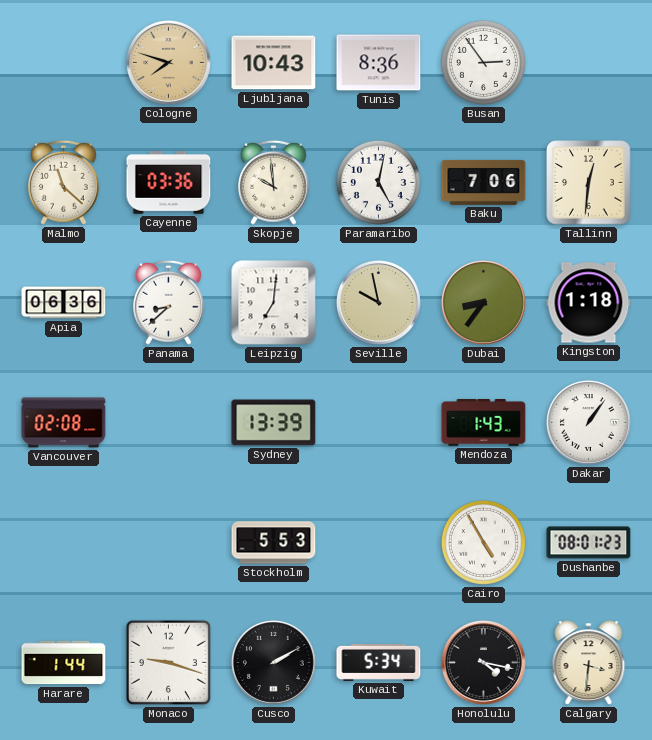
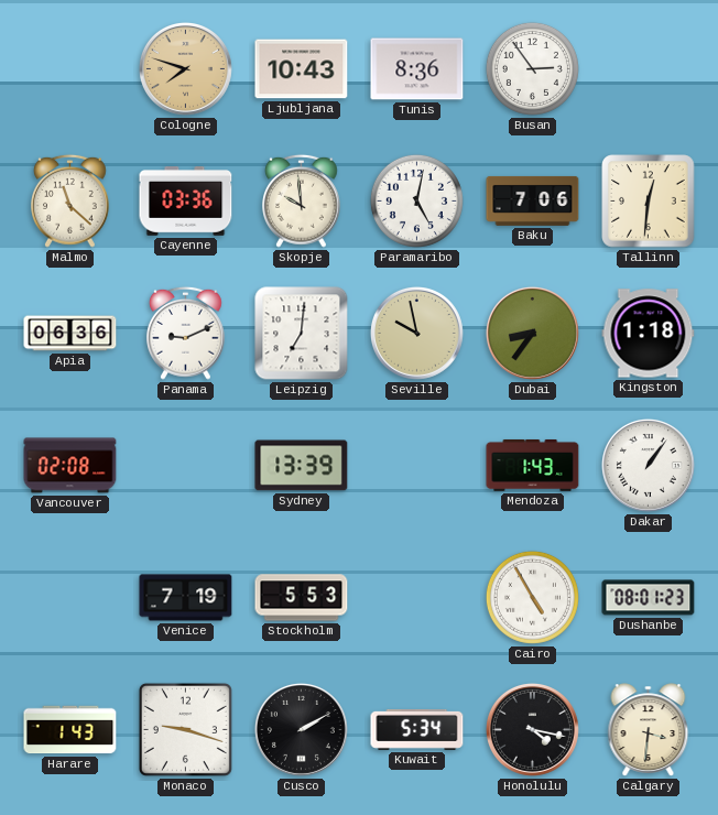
Panama: 8:38 -> 9:11
Venice: none -> 7:19
Harare: 1:44 -> 1:43
